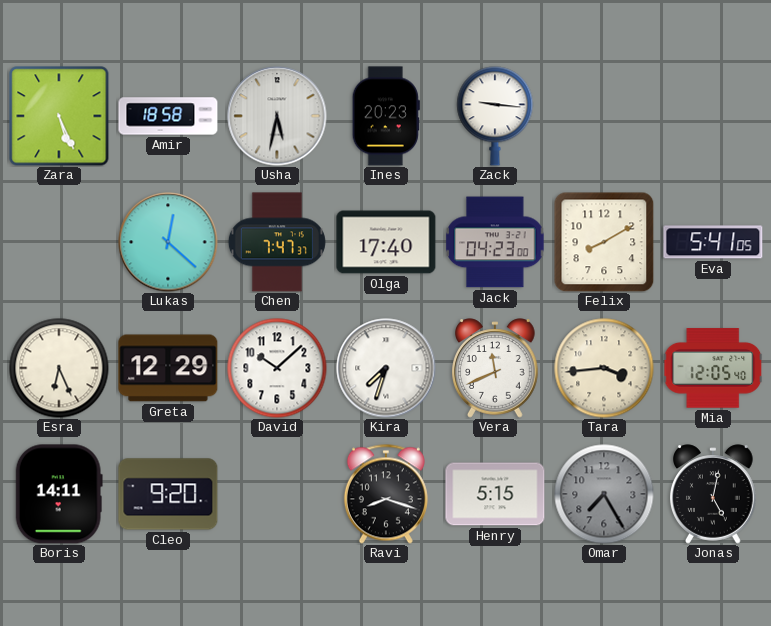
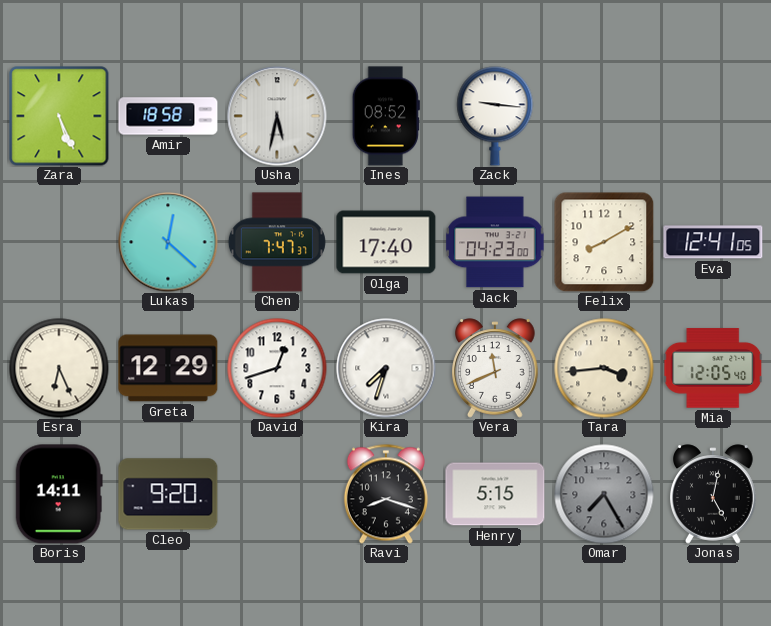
Ines: 20:23 -> 08:52
Eva: 5:41 -> 12:41
David: 10:08 -> 12:42
